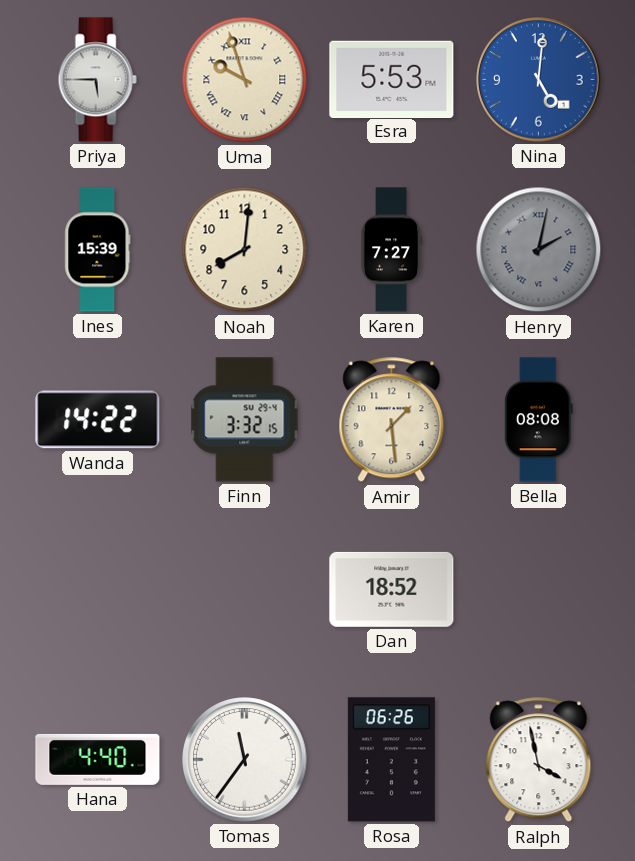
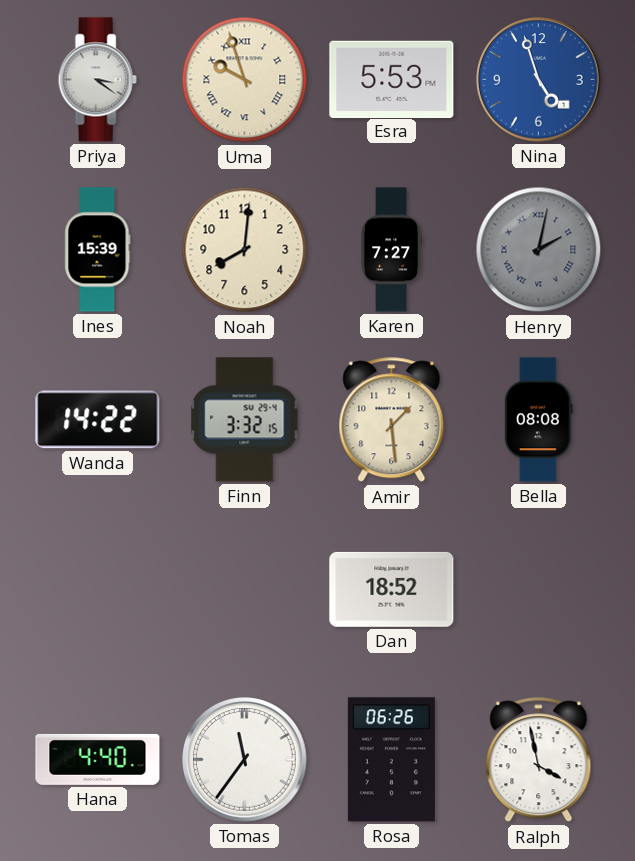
Priya: 5:45 -> 3:21
Nina: 5:01 -> 4:57
